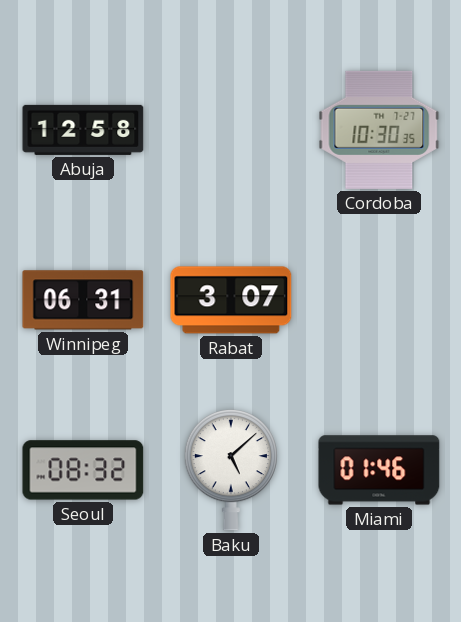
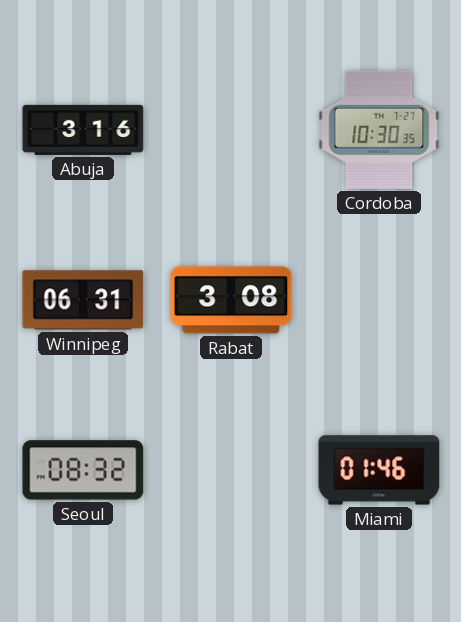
Abuja: 12:58 -> 3:16
Rabat: 3:07 -> 3:08
Baku: 5:08 -> none
